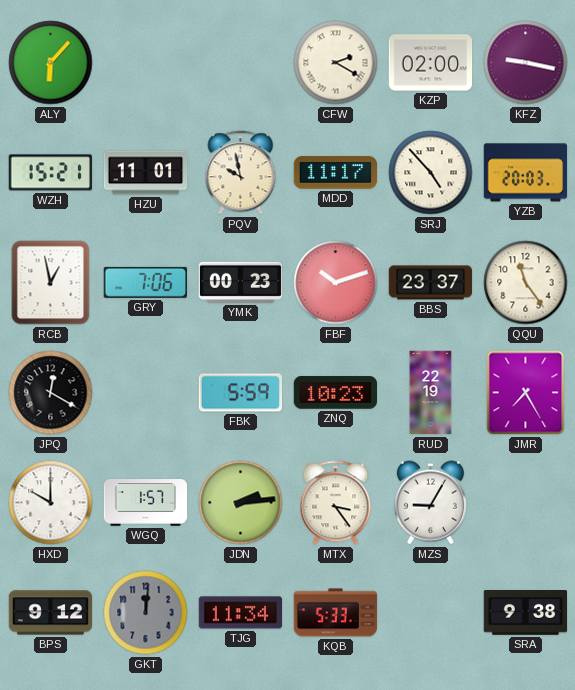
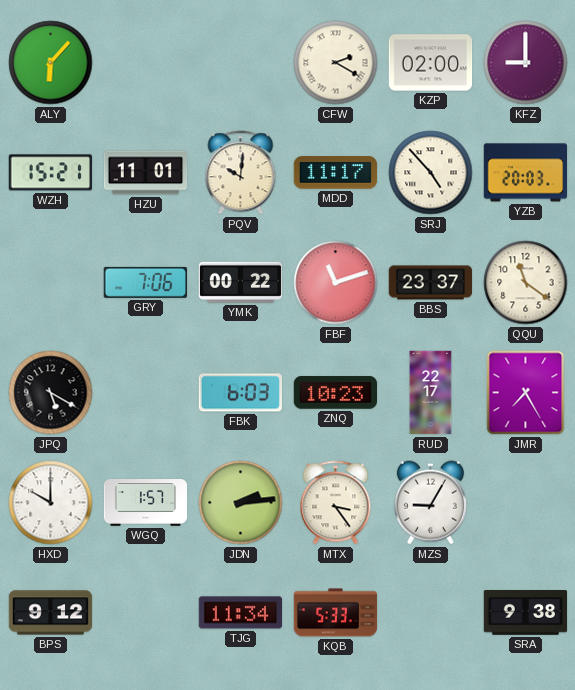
KFZ: 9:17 -> 9:00
PQV: 9:58 -> 10:01
RCB: 12:58 -> none
YMK: 00:23 -> 00:22
FBF: 10:12 -> 11:12
QQU: 11:24 -> 11:21
JPQ: 12:20 -> 5:20
FBK: 5:59 -> 6:03
RUD: 22:19 -> 22:17
GKT: 12:01 -> none
